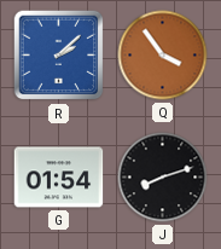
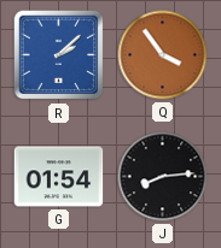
J: 8:12 -> 8:14
